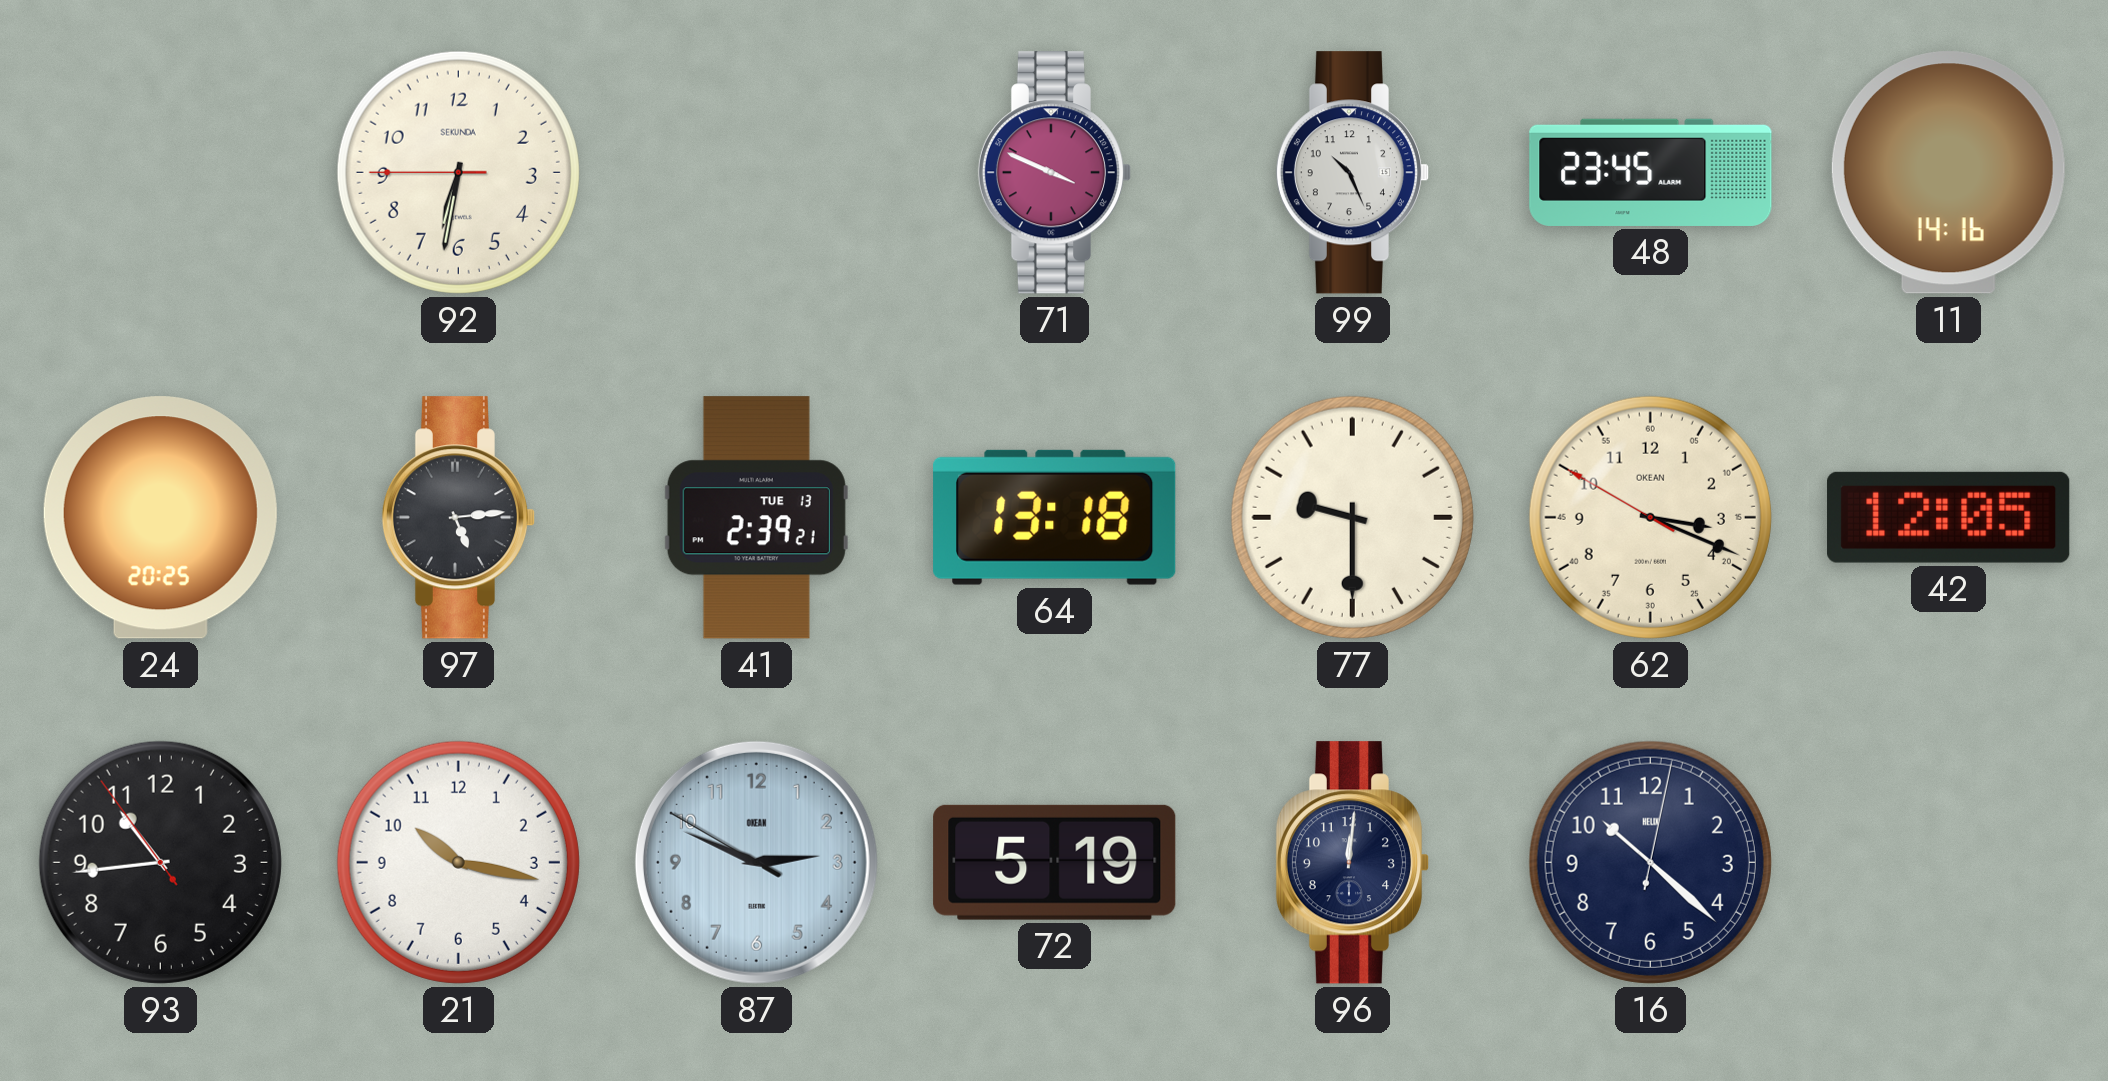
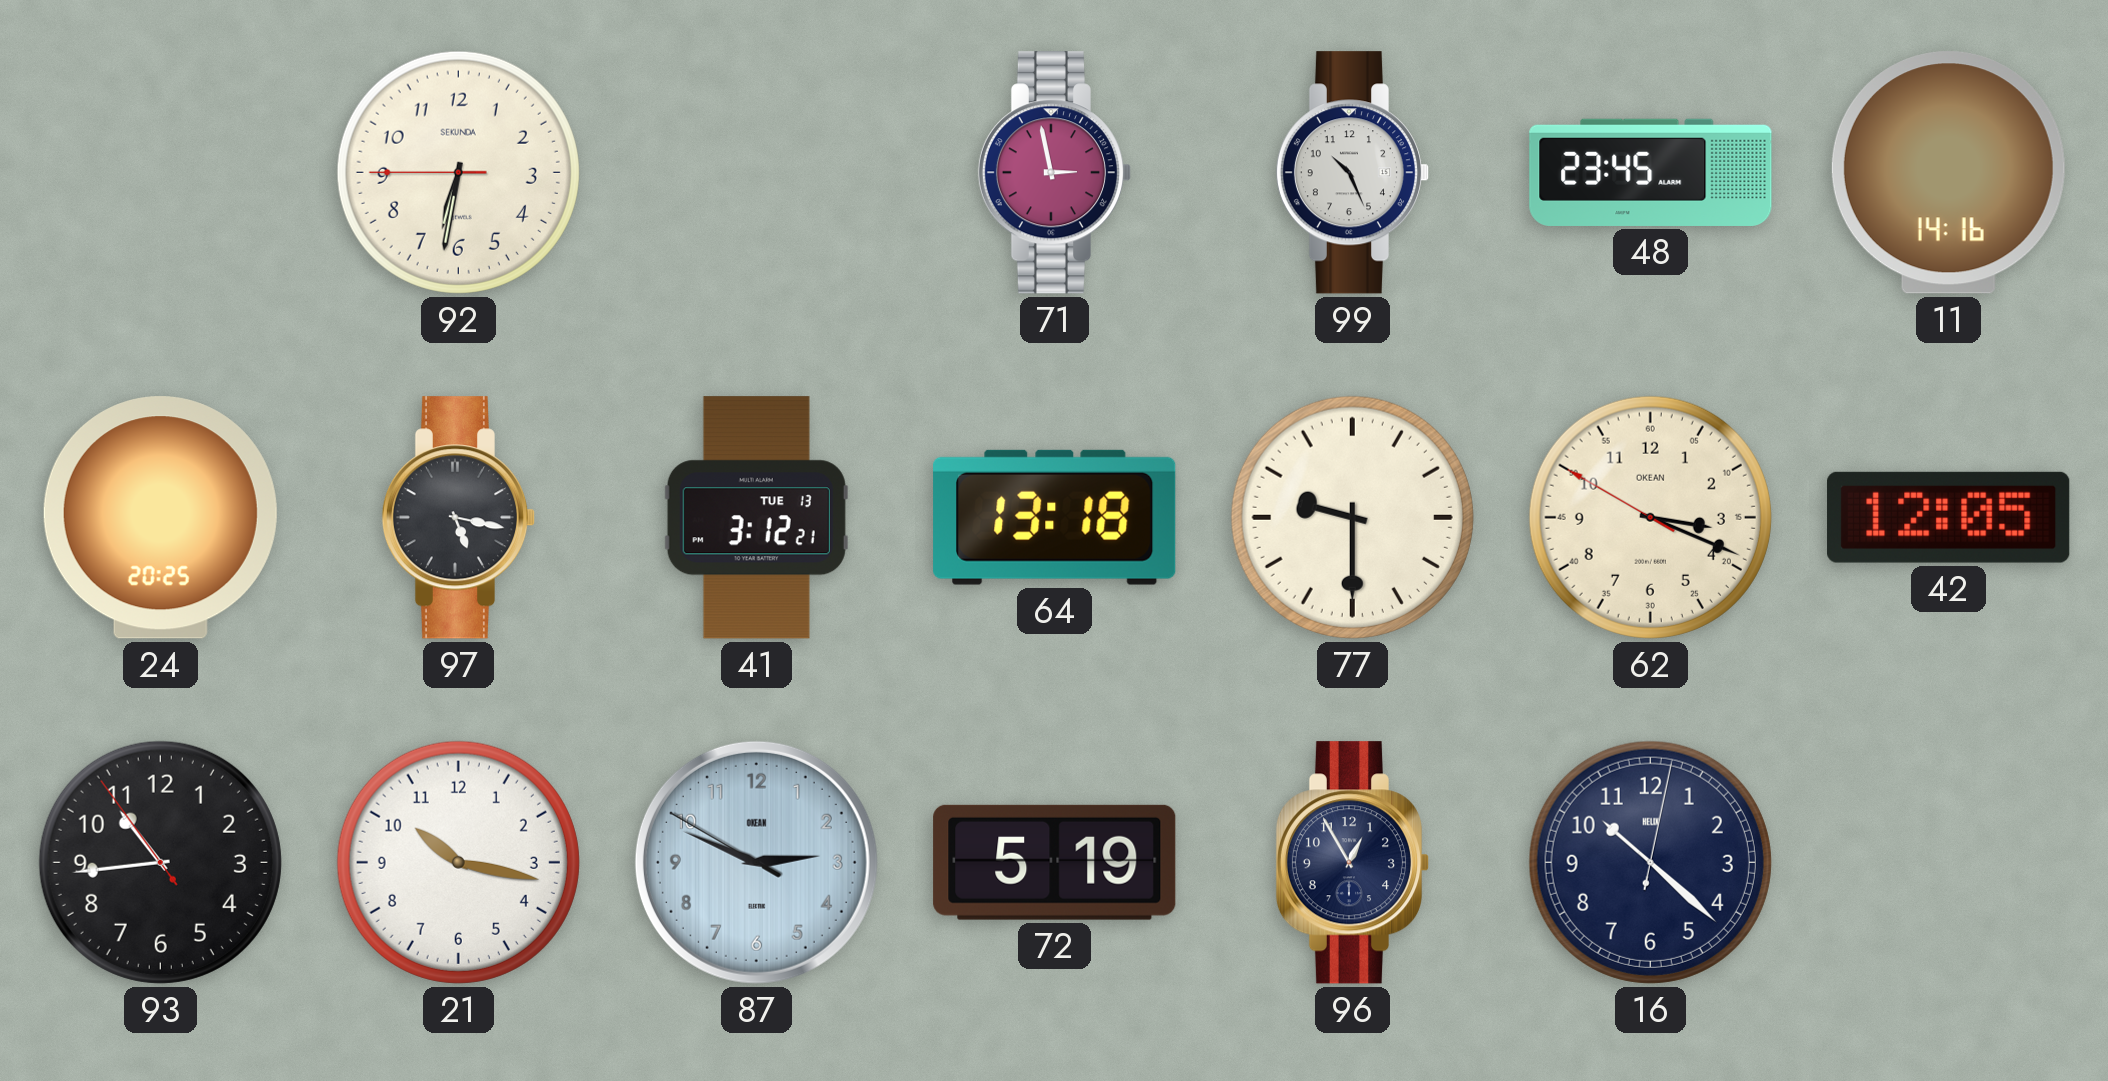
71: 3:49 -> 2:58
97: 5:14 -> 5:17
41: 2:39 -> 3:12
96: 12:01 -> 12:55
